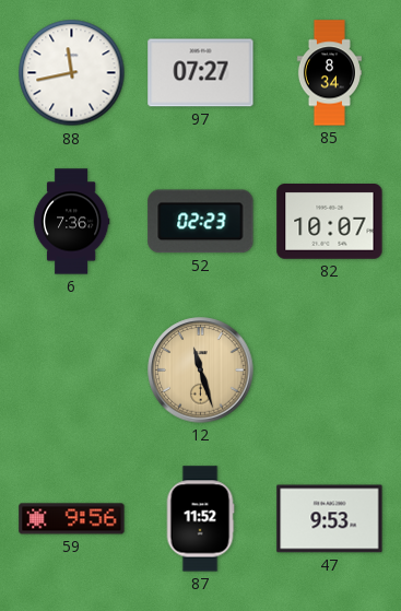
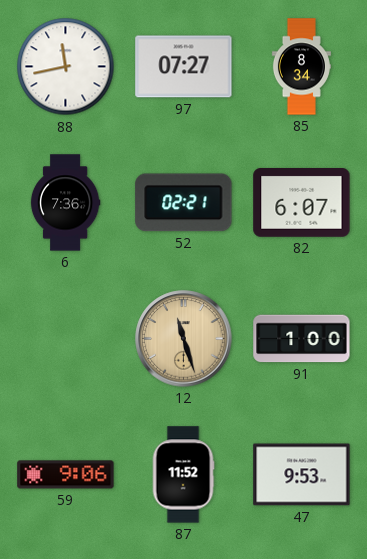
52: 02:23 -> 02:21
82: 10:07 -> 6:07
91: none -> 1:00
59: 9:56 -> 9:06
